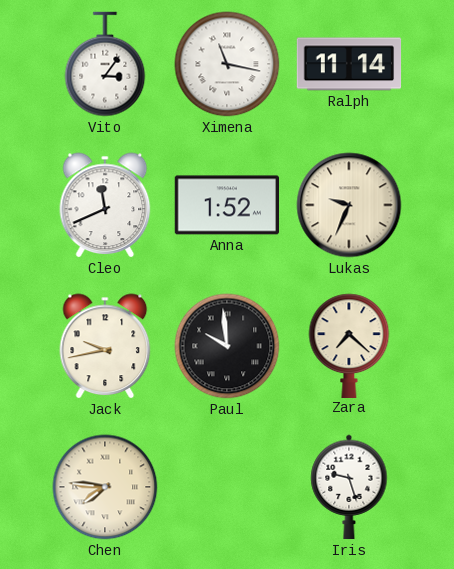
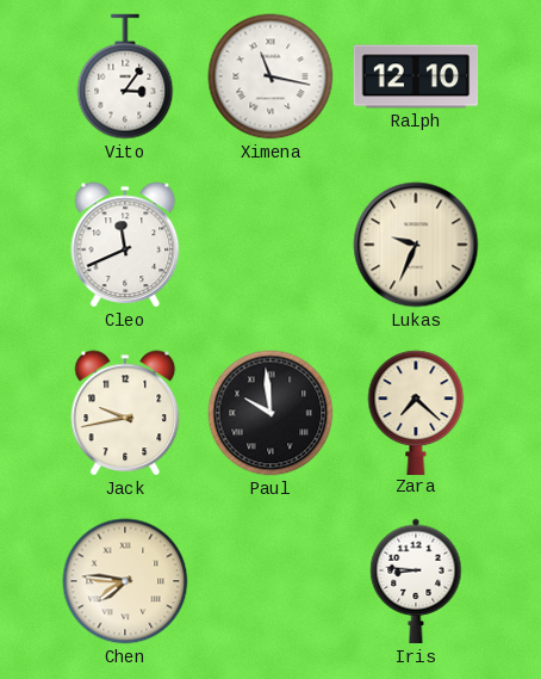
Ralph: 11:14 -> 12:10
Anna: 1:52 -> none
Iris: 9:27 -> 8:46
